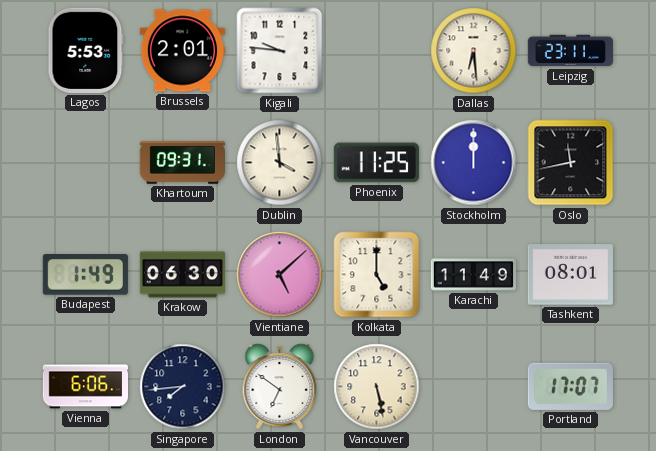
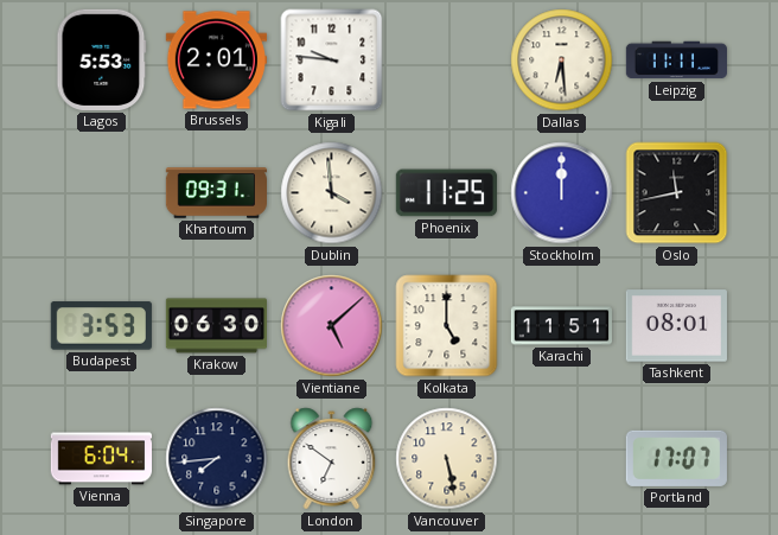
Leipzig: 23:11 -> 11:11
Budapest: 1:49 -> 3:53
Karachi: 11:49 -> 11:51
Vienna: 6:06 -> 6:04
